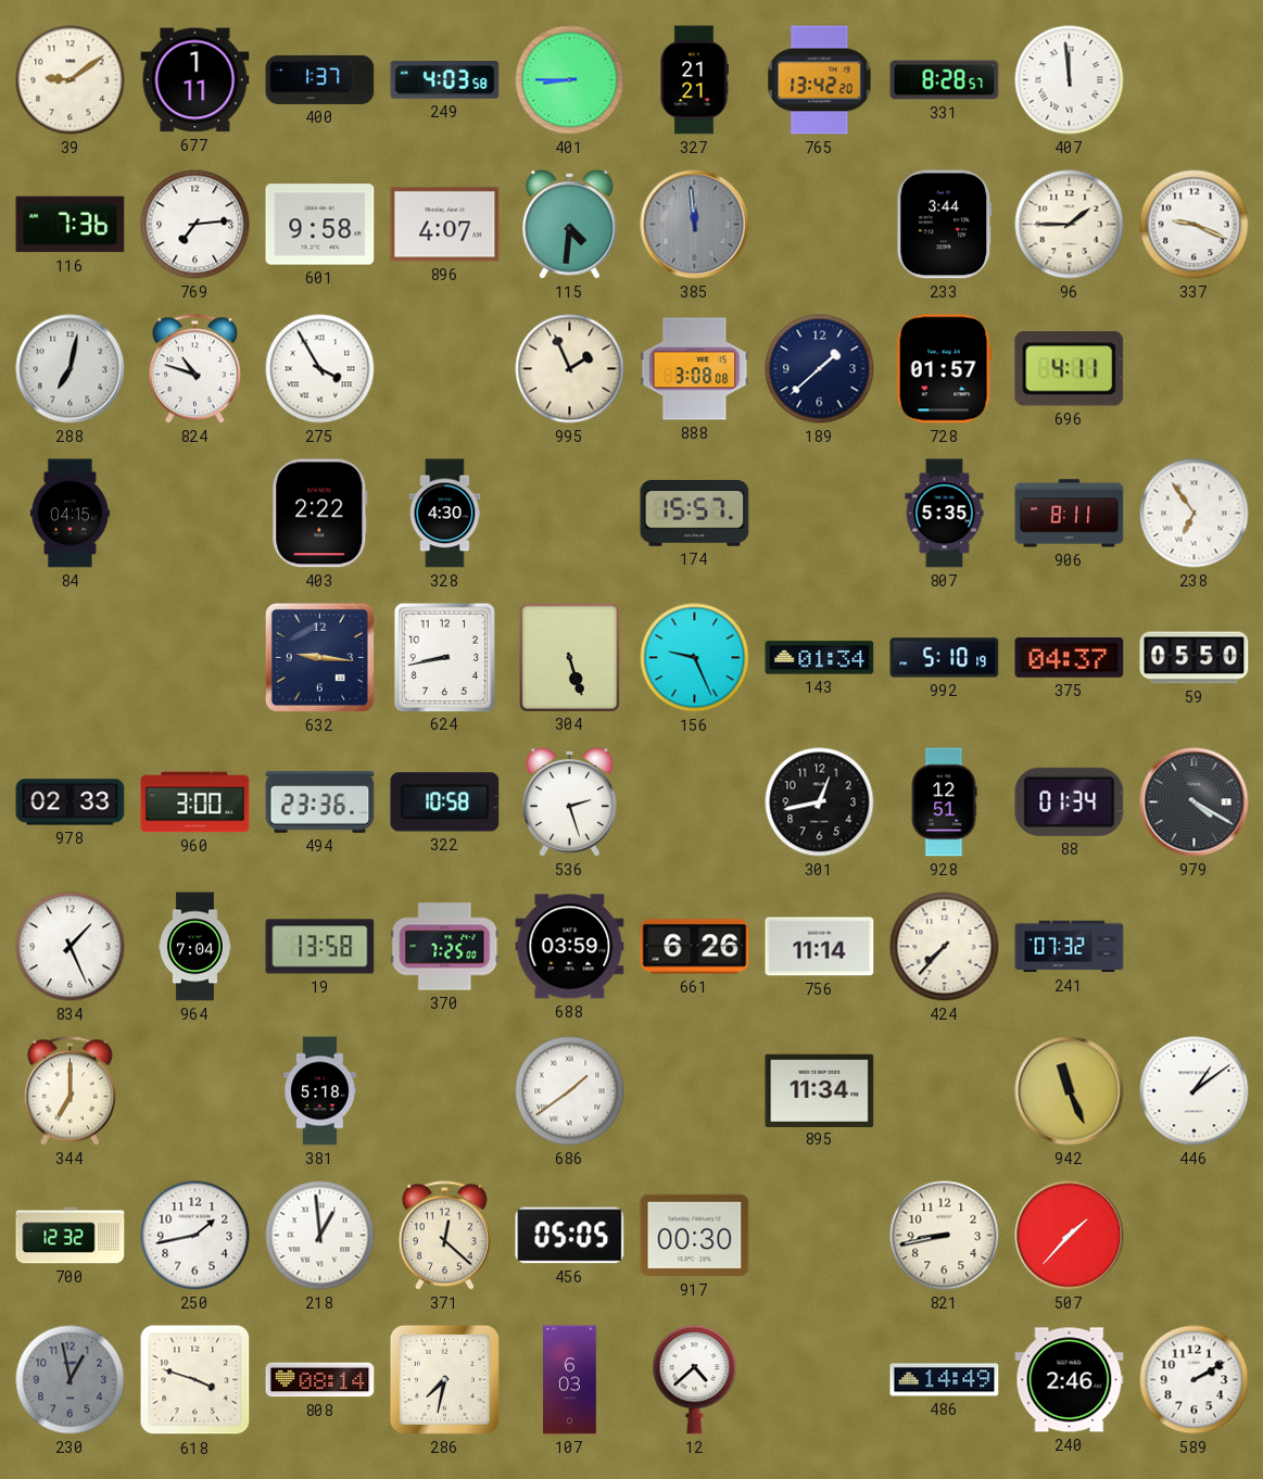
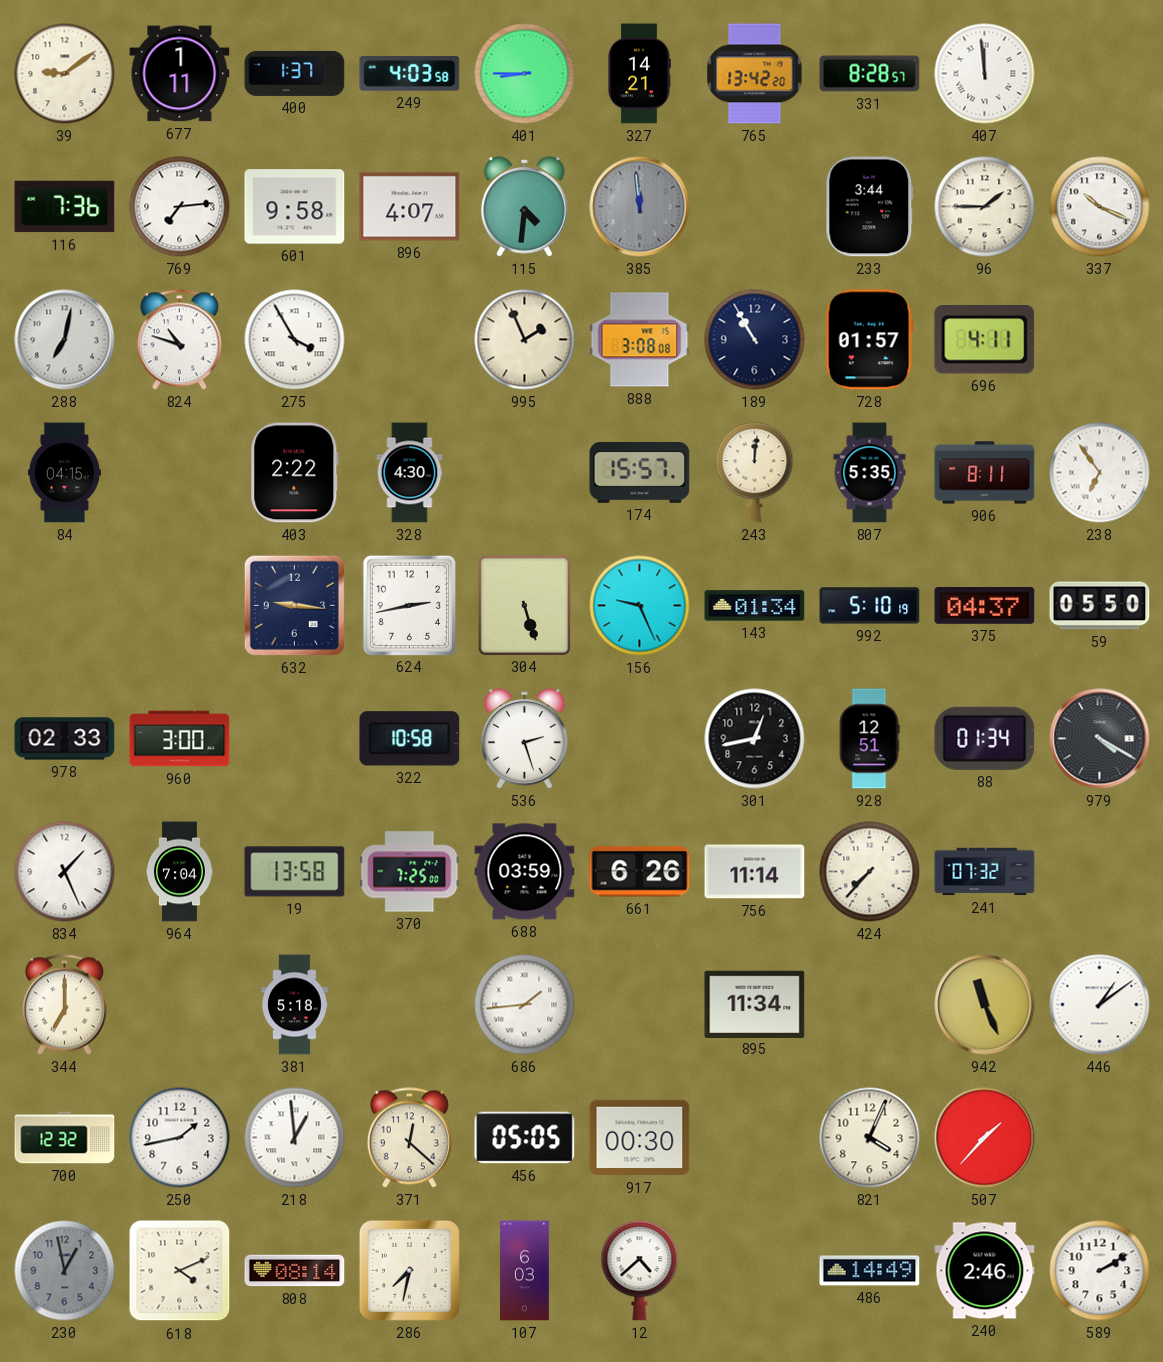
327: 21:21 -> 14:21
337: 9:19 -> 10:19
189: 1:38 -> 10:55
243: none -> 12:01
624: 8:43 -> 2:43
494: 23:36 -> none
686: 1:39 -> 1:44
821: 8:43 -> 4:04
618: 3:48 -> 4:11
